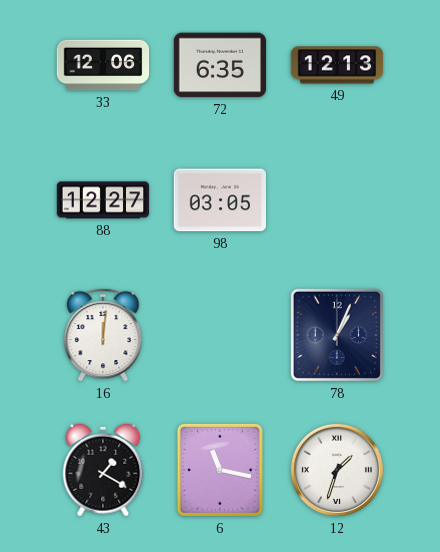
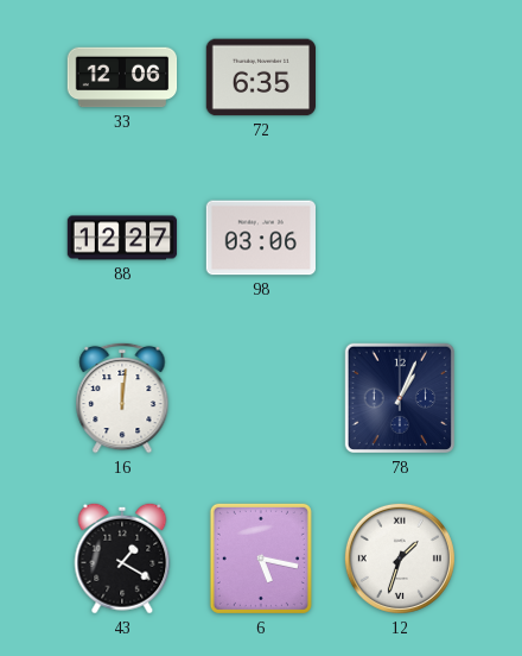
49: 12:13 -> none
98: 03:05 -> 03:06
6: 11:17 -> 5:17
